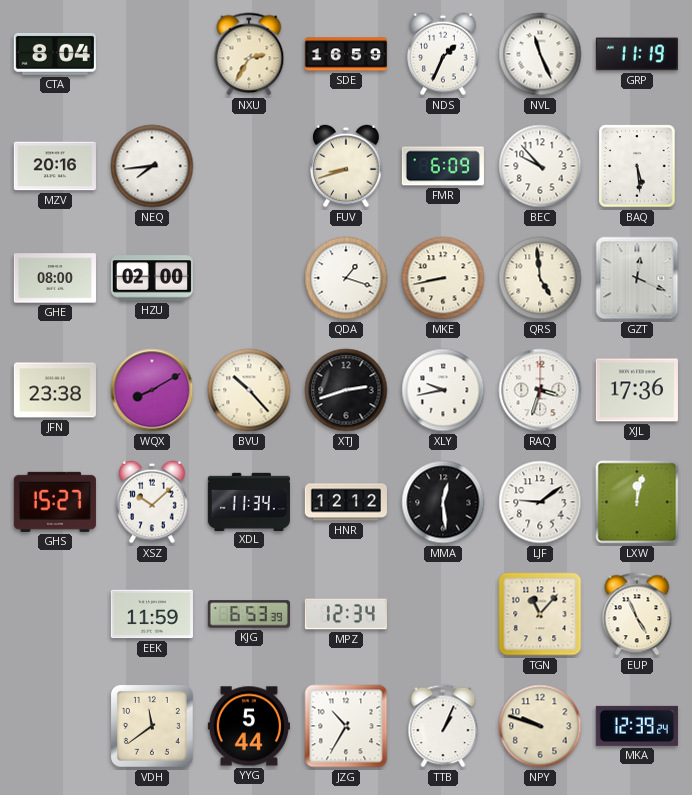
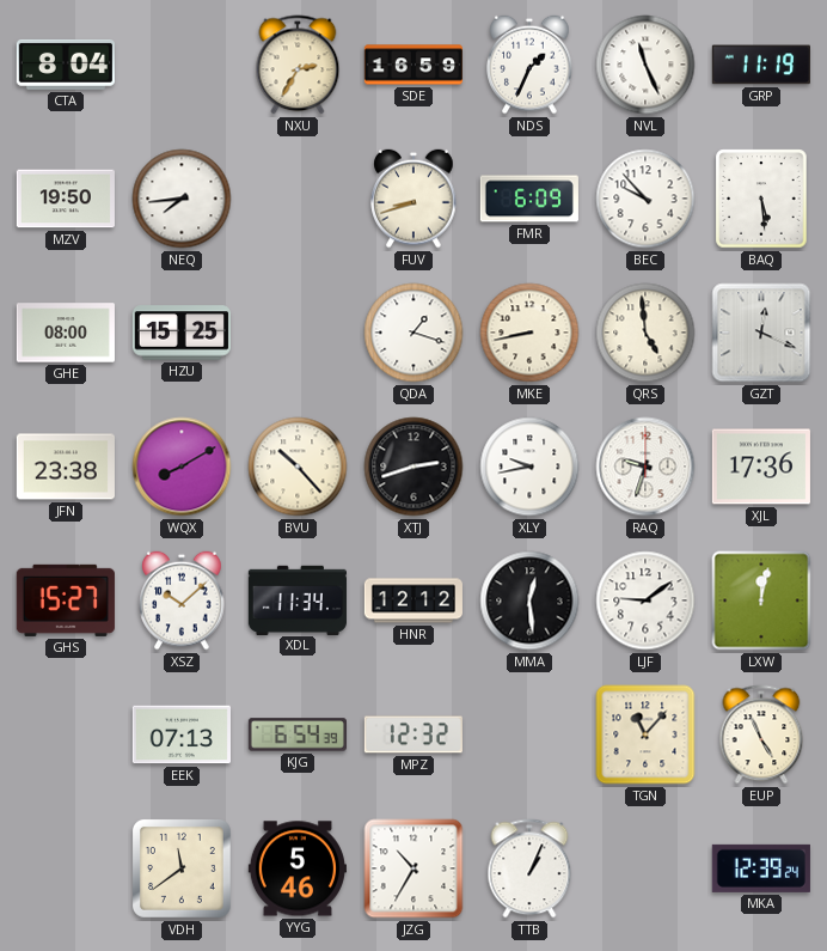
MZV: 20:16 -> 19:50
HZU: 02:00 -> 15:25
RAQ: 3:33 -> 9:33
EEK: 11:59 -> 07:13
KJG: 6:53 -> 6:54
MPZ: 12:34 -> 12:32
YYG: 5:44 -> 5:46
NPY: 9:48 -> none
